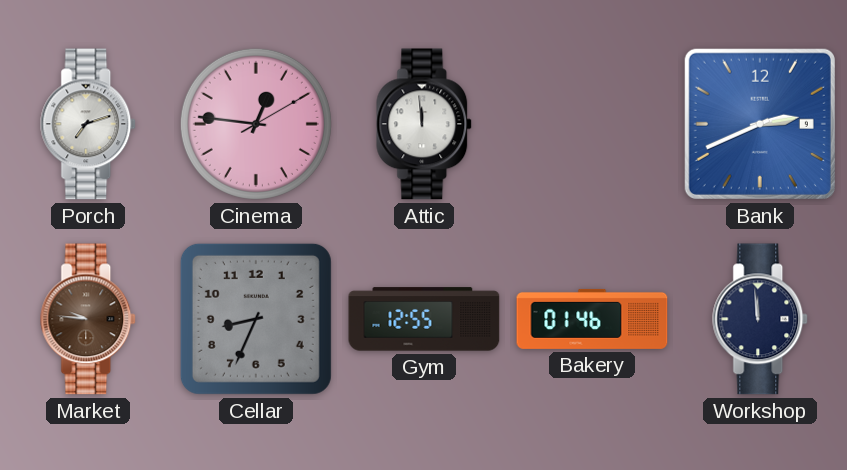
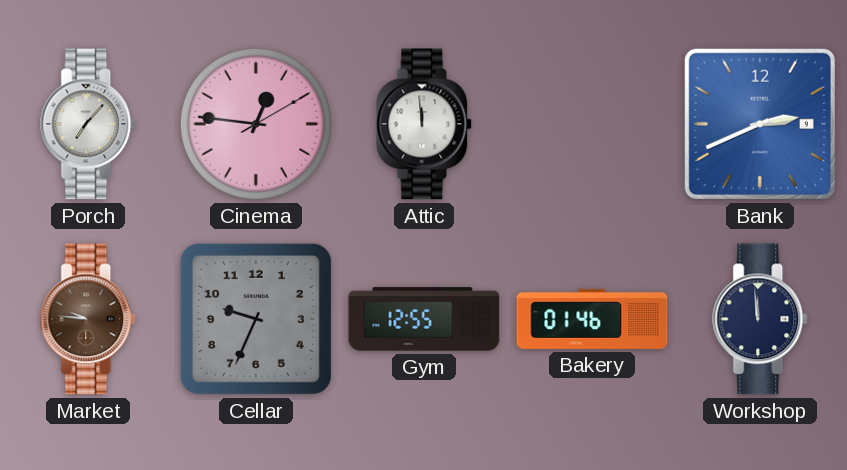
Porch: 7:12 -> 7:07
Cellar: 8:34 -> 9:34
